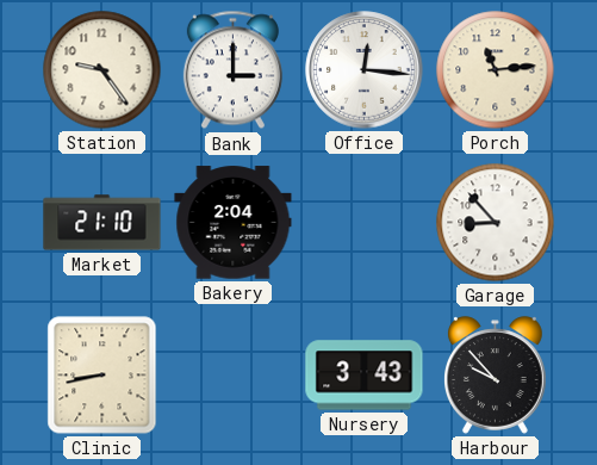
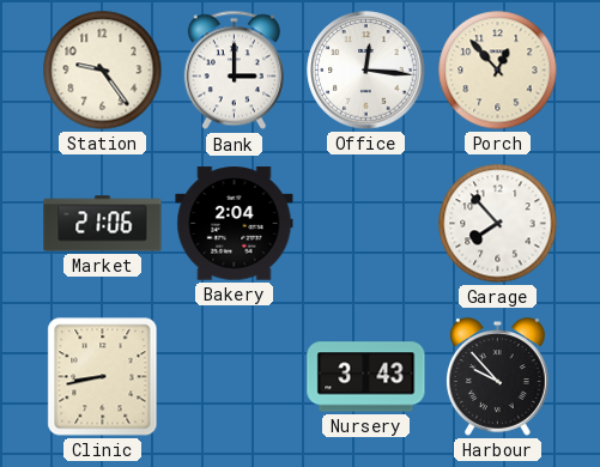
Porch: 11:14 -> 12:53
Market: 21:10 -> 21:06
Garage: 8:53 -> 7:53
